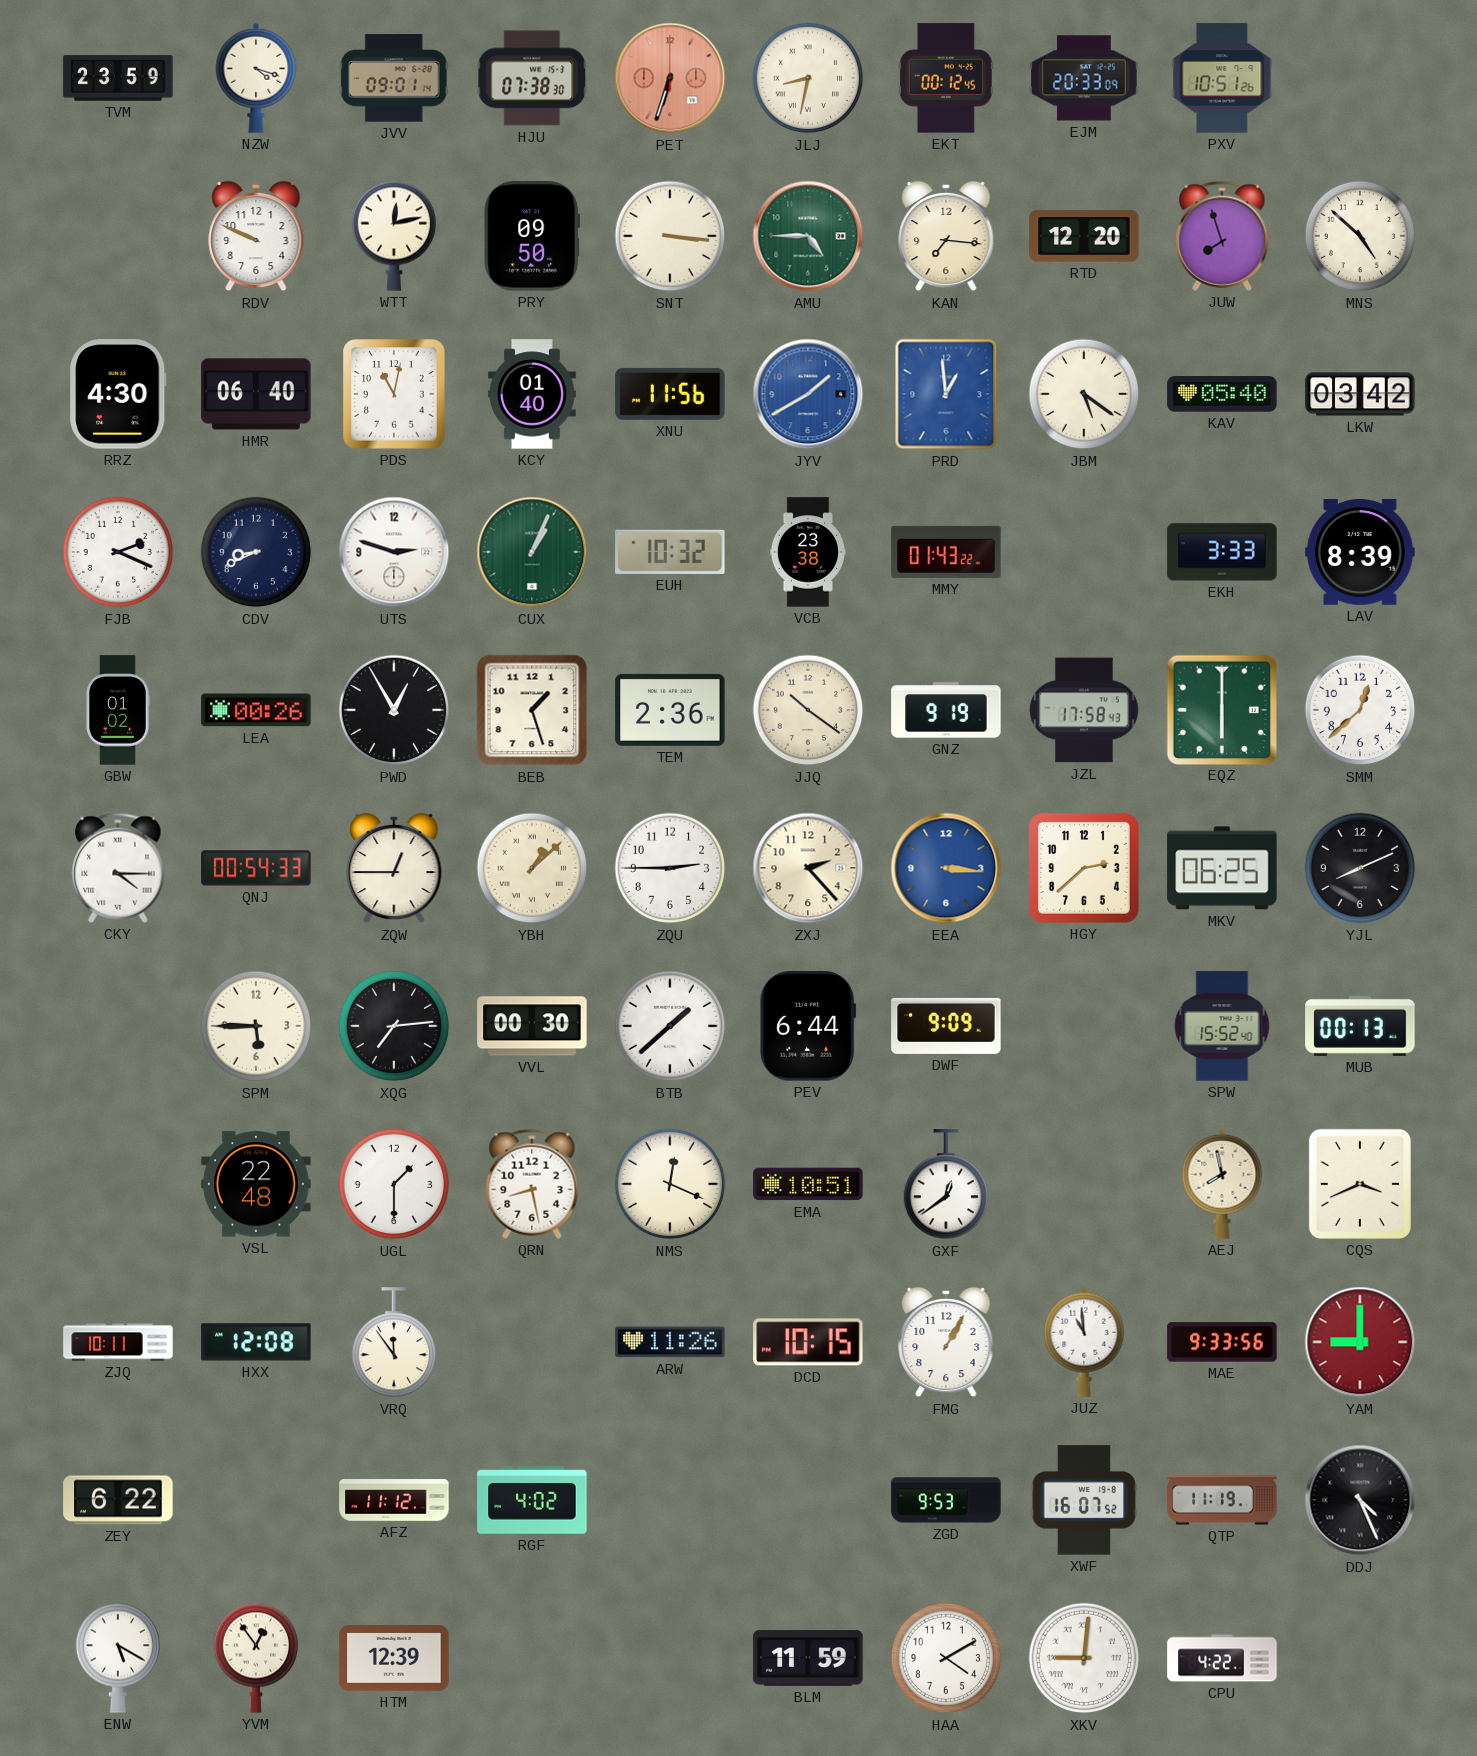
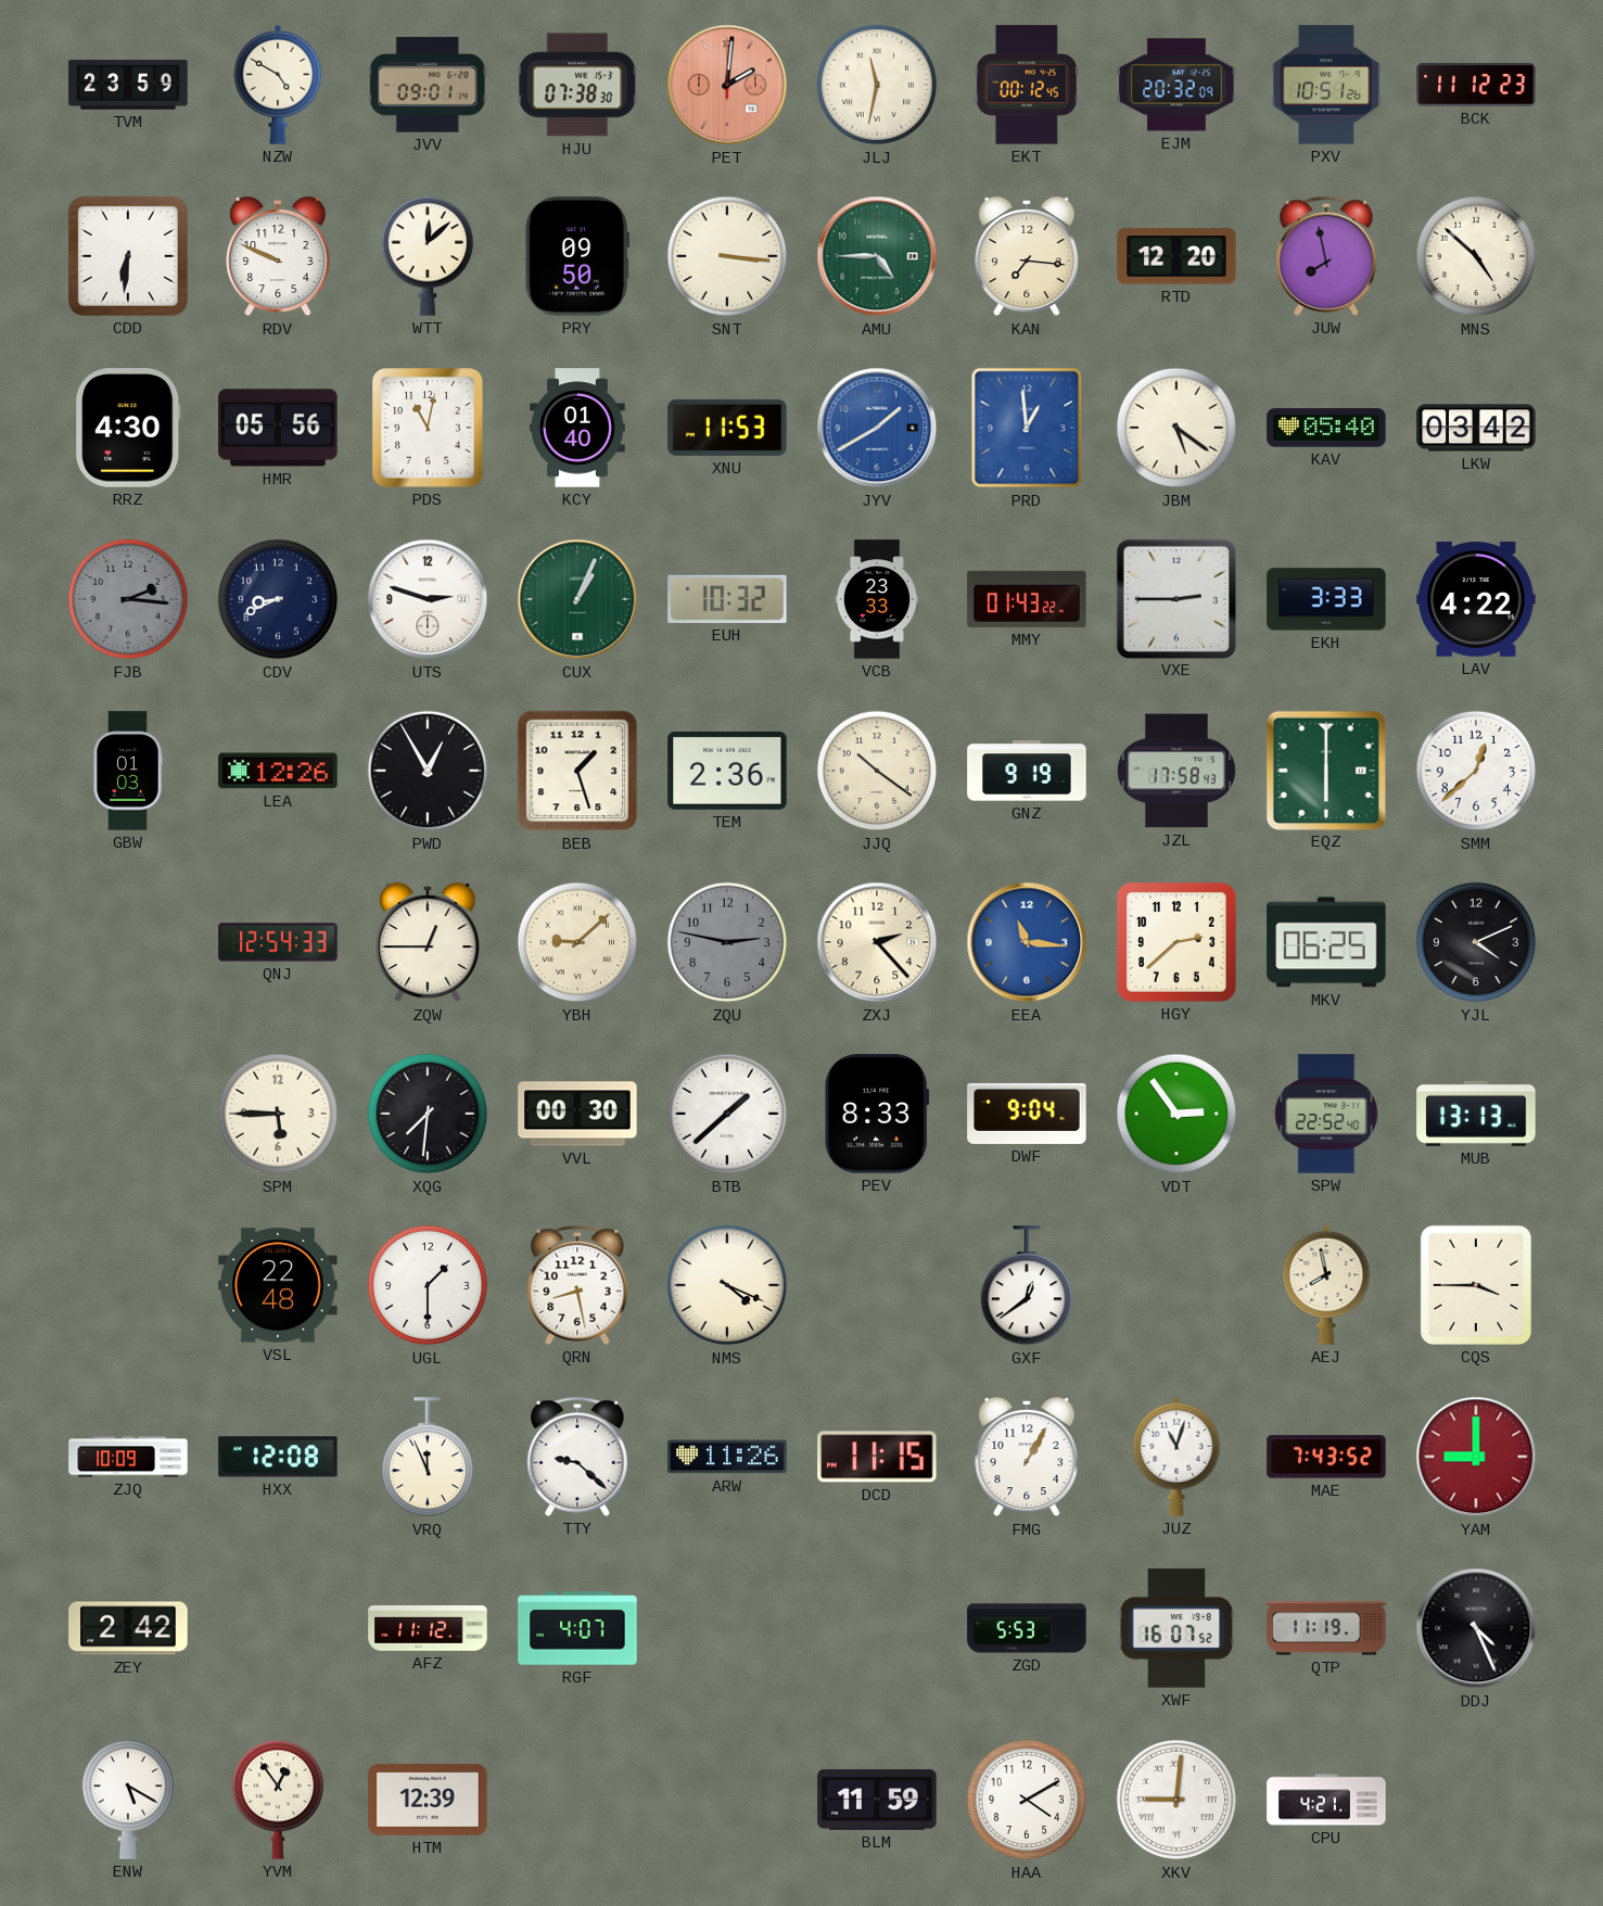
NZW: 4:18 -> 4:50
PET: 6:33 -> 2:01
JLJ: 8:32 -> 11:32
EJM: 20:33 -> 20:32
BCK: none -> 11:12
CDD: none -> 6:31
WTT: 12:13 -> 12:08
JUW: 7:57 -> 7:58
HMR: 06:40 -> 05:56
XNU: 11:56 -> 11:53
FJB: 2:19 -> 2:16
FJB dial: white -> grey
VCB: 23:38 -> 23:33
VXE: none -> 2:45
LAV: 8:39 -> 4:22
GBW: 01:02 -> 01:03
LEA: 00:26 -> 12:26
CKY: 4:15 -> none
QNJ: 00:54 -> 12:54
YBH: 1:08 -> 9:08
ZQU: 2:45 -> 2:47
ZQU dial: white -> grey
EEA: 3:16 -> 11:16
YJL: 8:11 -> 4:11
XQG: 7:14 -> 7:31
PEV: 6:44 -> 8:33
DWF: 9:09 -> 9:04
VDT: none -> 2:54
SPW: 15:52 -> 22:52
MUB: 00:13 -> 13:13
NMS: 12:19 -> 4:19
EMA: 10:51 -> none
CQS: 3:41 -> 3:45
ZJQ: 10:11 -> 10:09
VRQ: 11:54 -> 11:56
TTY: none -> 9:22
DCD: 10:15 -> 11:15
JUZ: 10:59 -> 11:03
MAE: 9:33 -> 7:43
ZEY: 6:22 -> 2:42
RGF: 4:02 -> 4:07
ZGD: 9:53 -> 5:53
CPU: 4:22 -> 4:21
